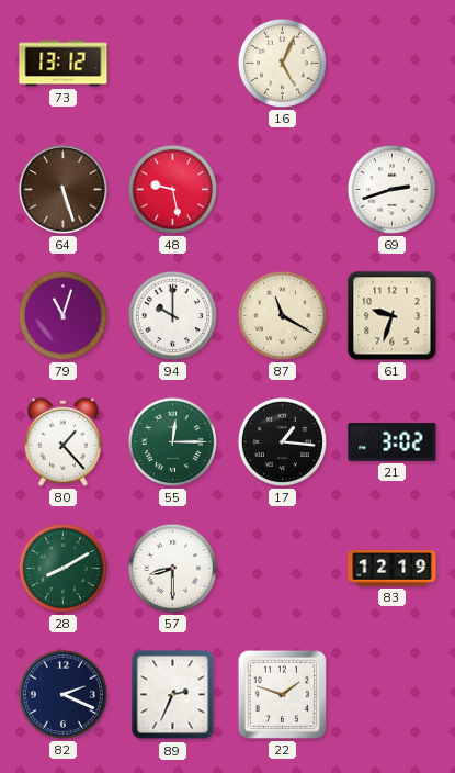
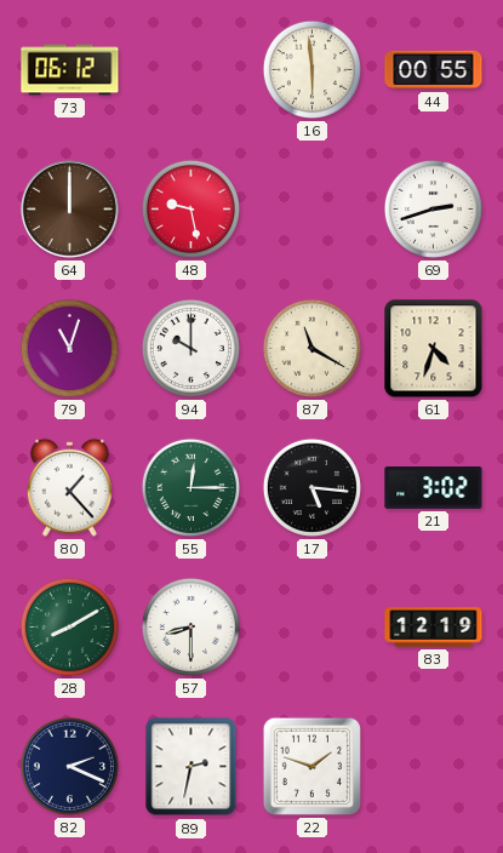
73: 13:12 -> 06:12
16: 5:04 -> 5:59
44: none -> 00:55
64: 5:27 -> 12:00
61: 9:33 -> 4:33
17: 1:16 -> 5:16
89: 2:34 -> 2:32
